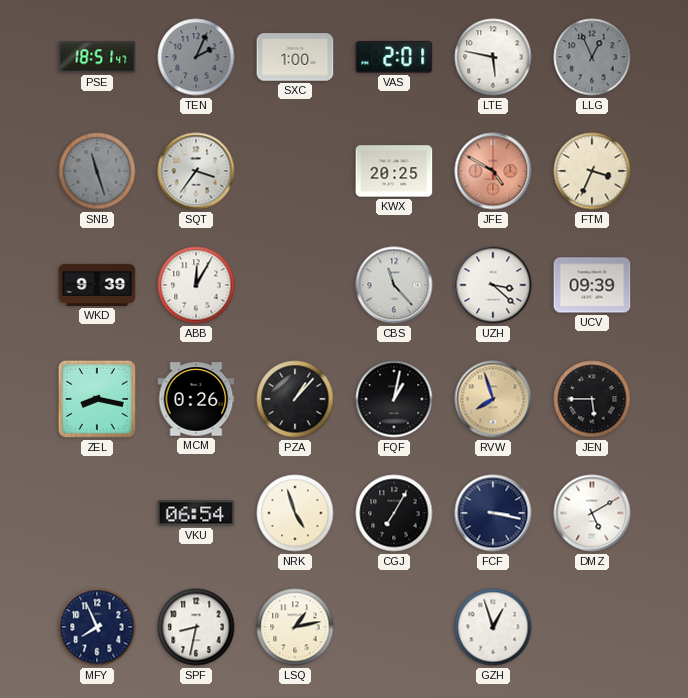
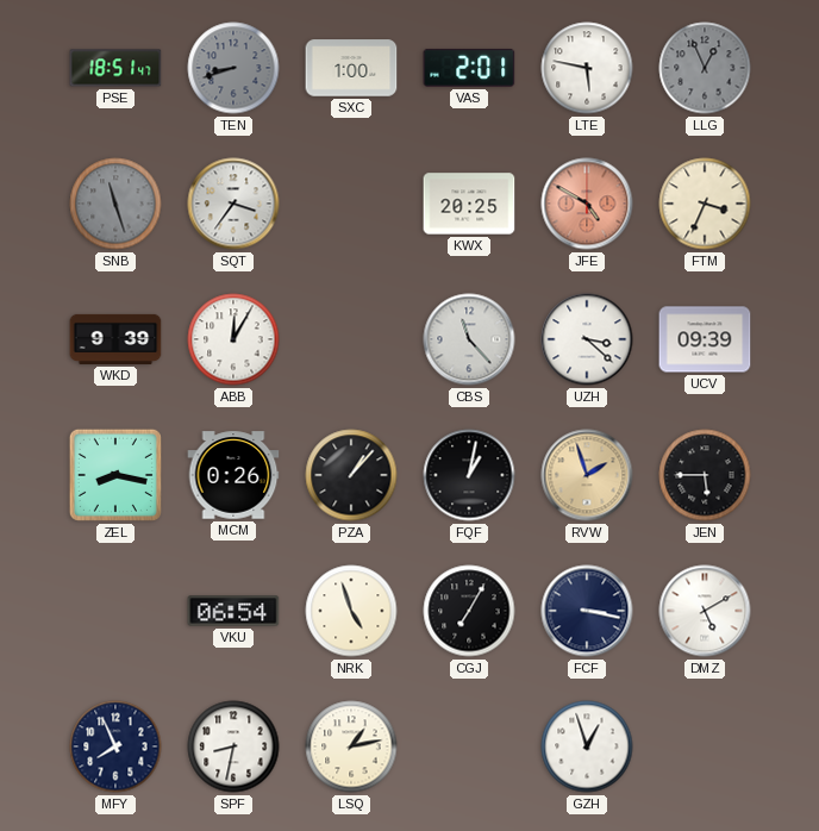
TEN: 2:04 -> 8:42
RVW: 7:57 -> 1:57
